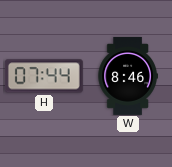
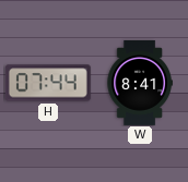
W: 8:46 -> 8:41
